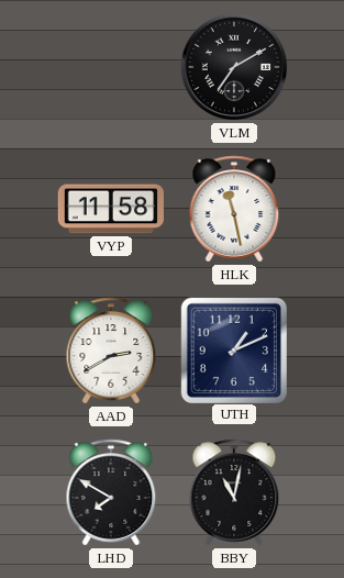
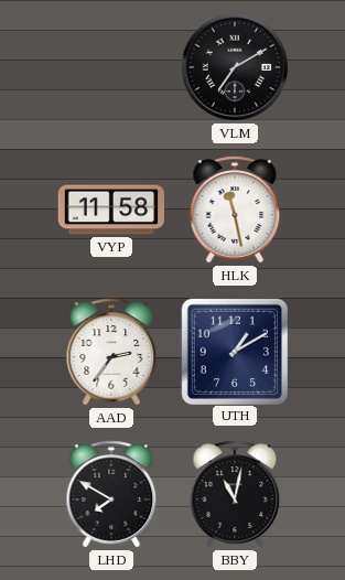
AAD: 2:40 -> 2:36
UTH: 1:11 -> 1:10
